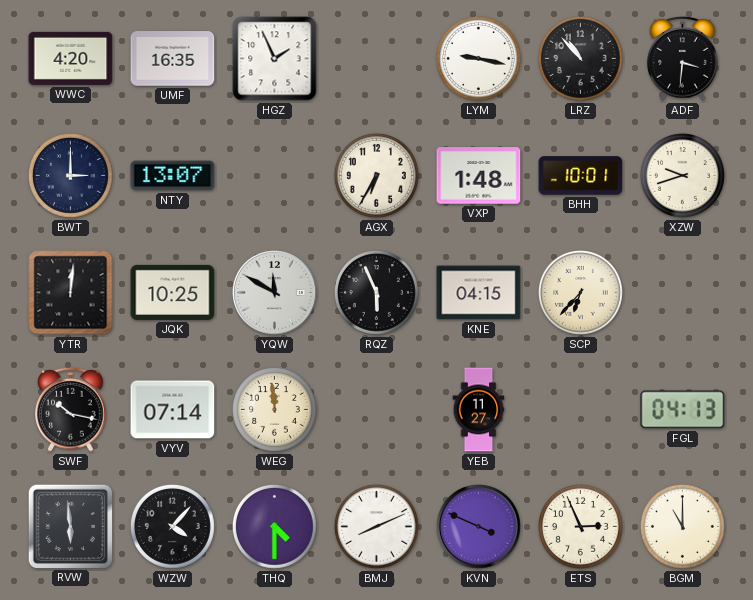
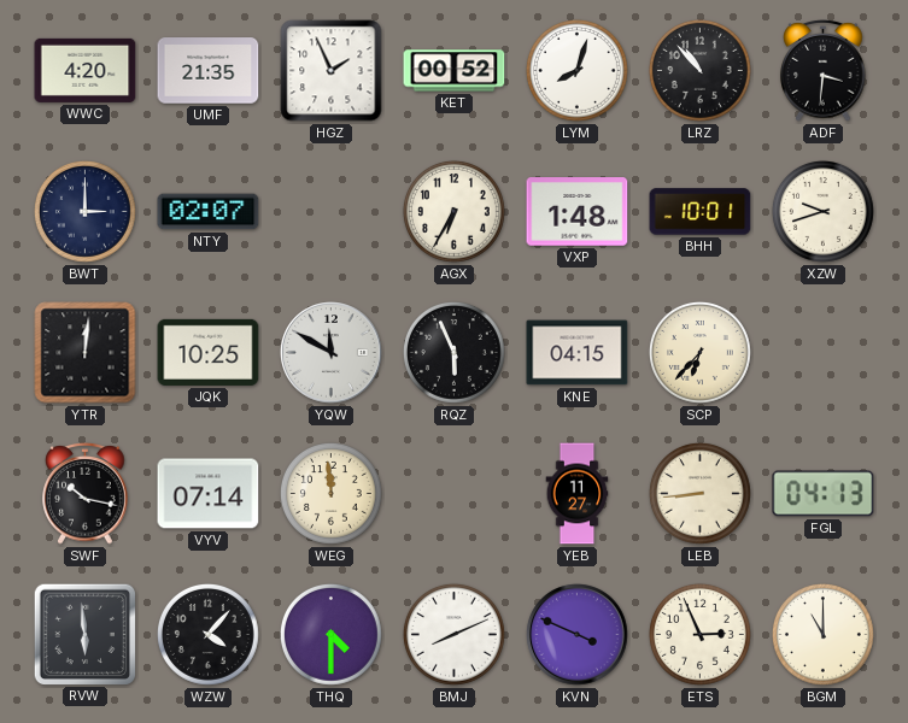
UMF: 16:35 -> 21:35
KET: none -> 00:52
LYM: 9:17 -> 8:03
NTY: 13:07 -> 02:07
LEB: none -> 8:44
